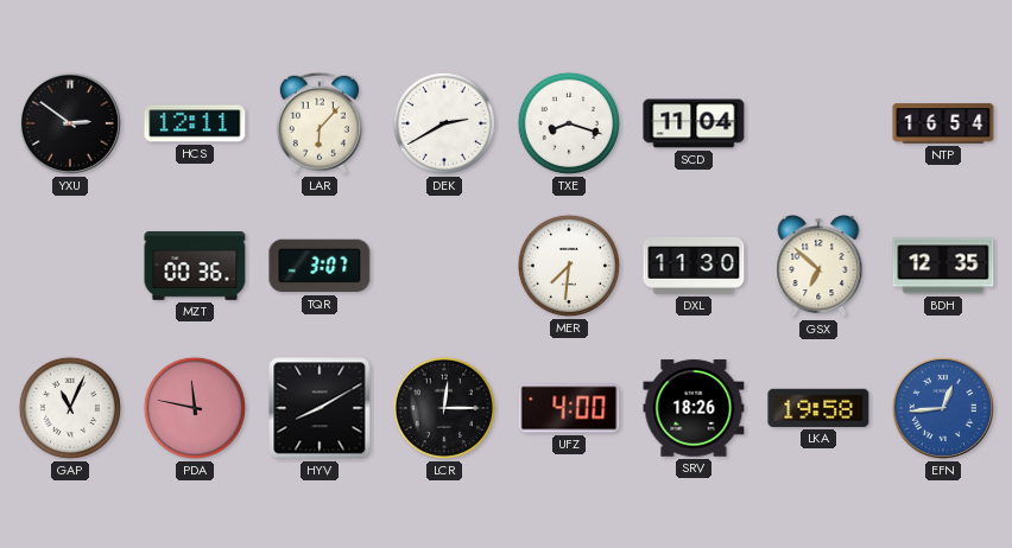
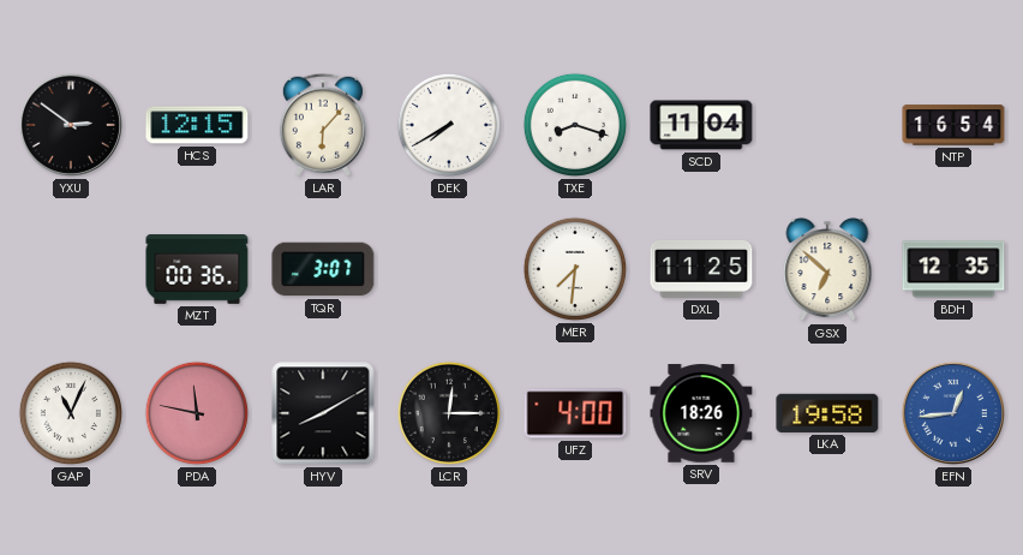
HCS: 12:11 -> 12:15
DEK: 2:40 -> 7:40
DXL: 11:30 -> 11:25
